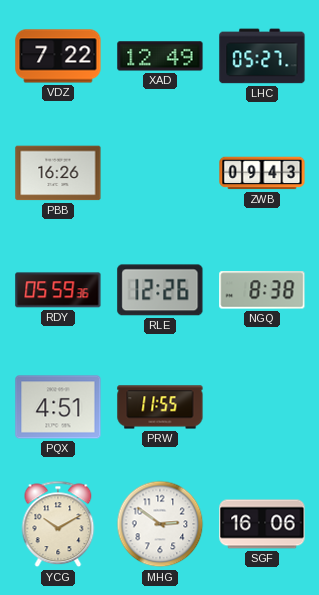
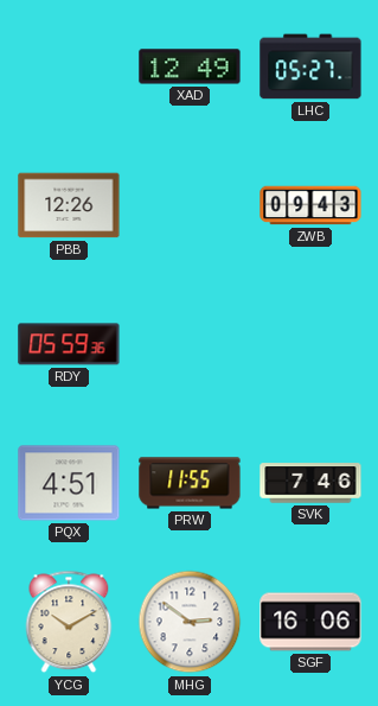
VDZ: 7:22 -> none
PBB: 16:26 -> 12:26
RLE: 12:26 -> none
NGQ: 8:38 -> none
SVK: none -> 7:46
